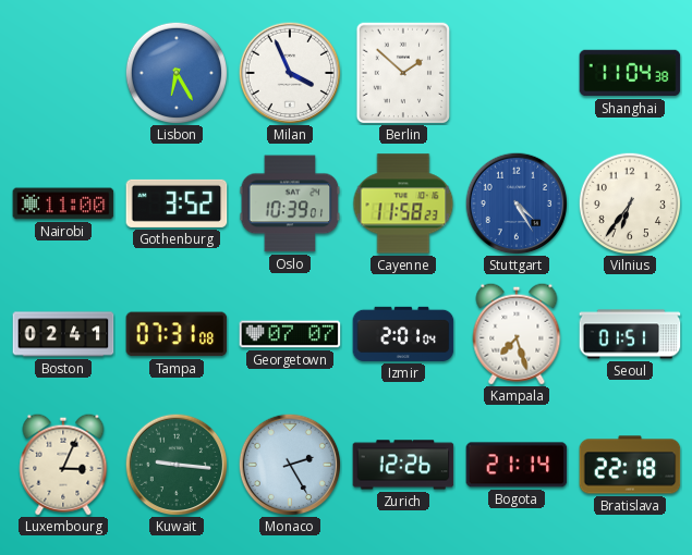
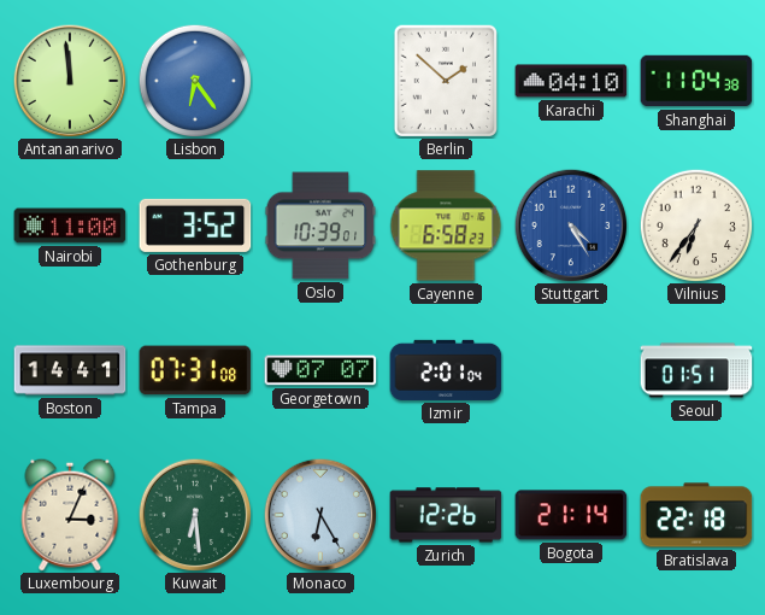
Antananarivo: none -> 11:59
Lisbon: 6:25 -> 6:24
Milan: 3:56 -> none
Karachi: none -> 04:10
Cayenne: 11:58 -> 6:58
Boston: 02:41 -> 14:41
Kampala: 7:27 -> none
Kuwait: 9:16 -> 6:29
Monaco: 2:25 -> 6:25
